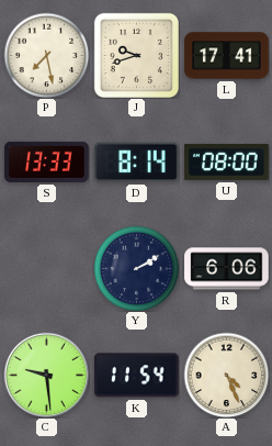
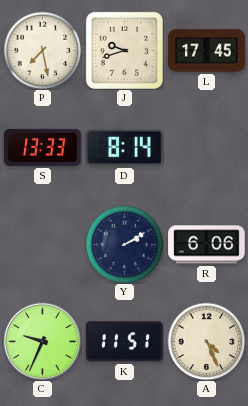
L: 17:41 -> 17:45
U: 08:00 -> none
C: 9:29 -> 9:34
K: 11:54 -> 11:51
